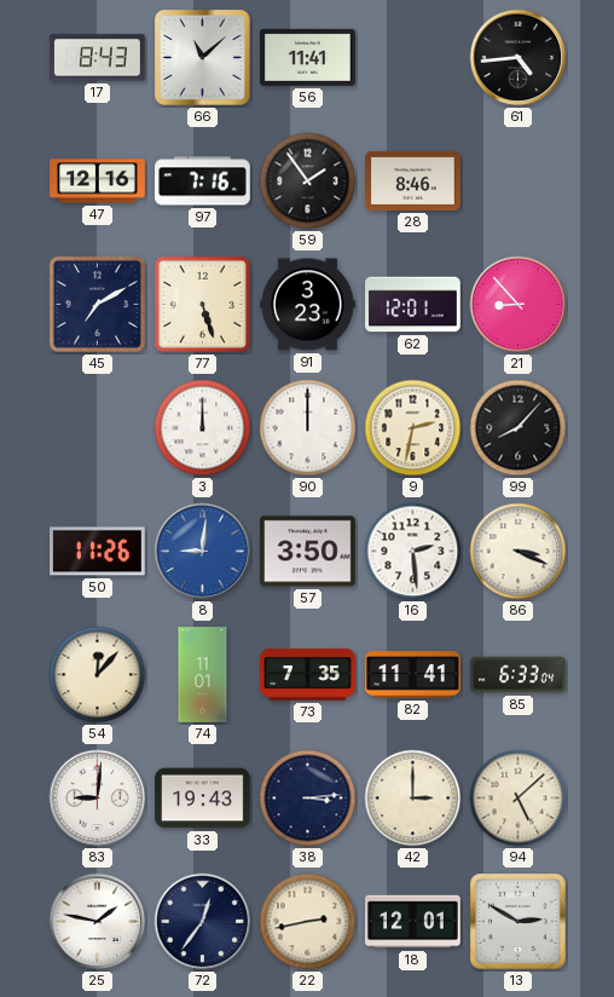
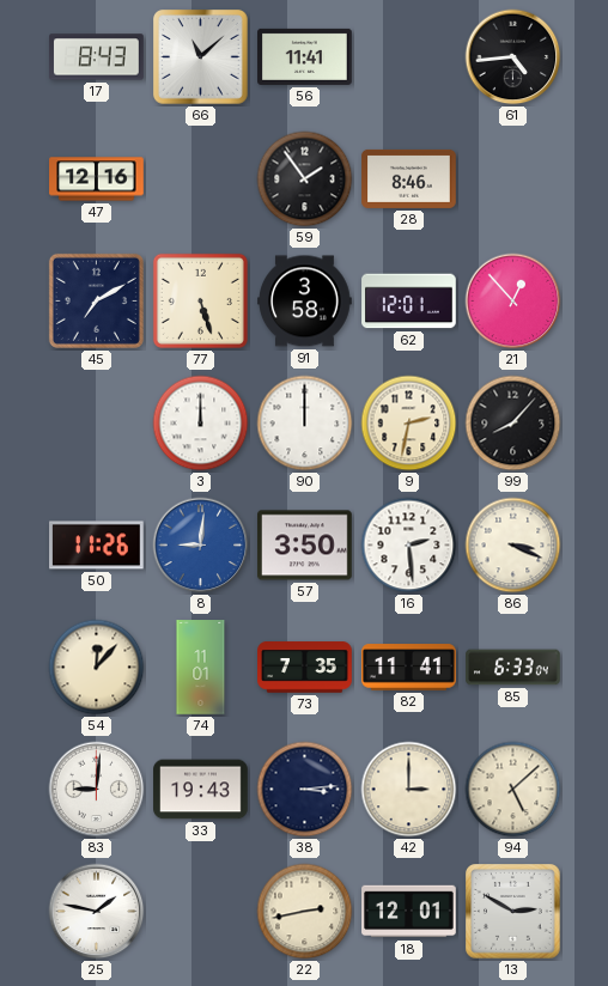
97: 7:16 -> none
91: 3:23 -> 3:58
21: 8:53 -> 12:53
72: 12:36 -> none
